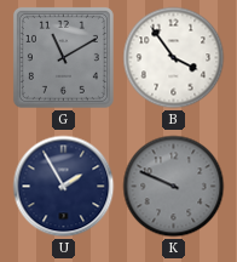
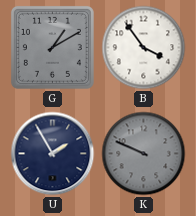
G: 11:10 -> 1:10
